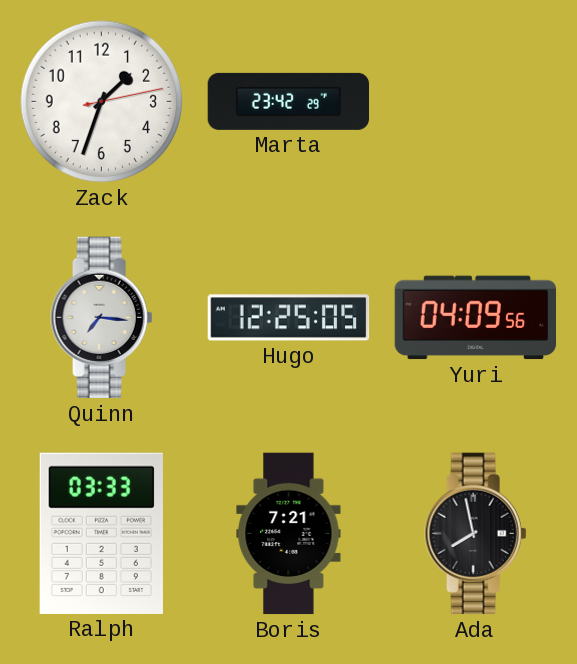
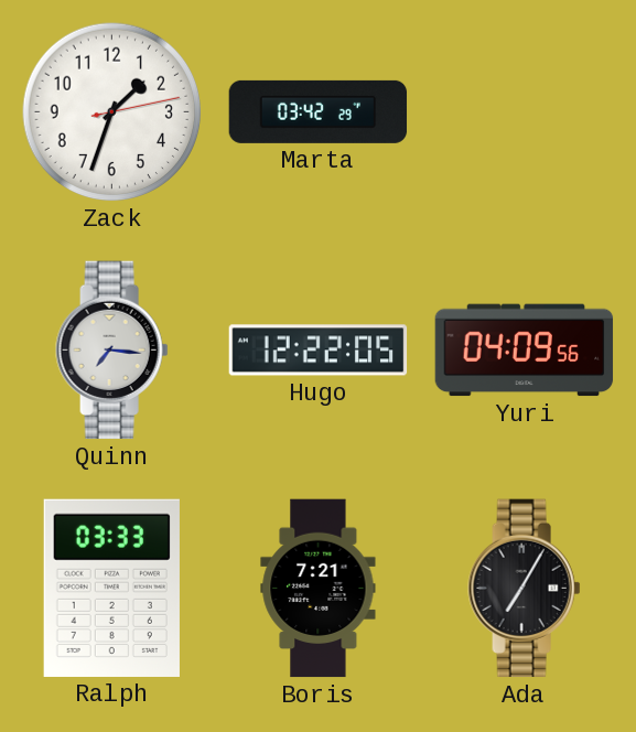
Marta: 23:42 -> 03:42
Hugo: 12:25 -> 12:22
Ada: 7:58 -> 7:05
